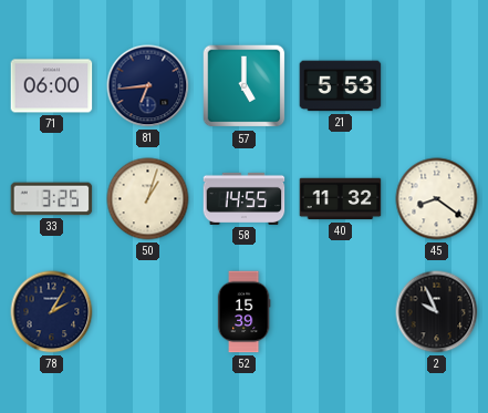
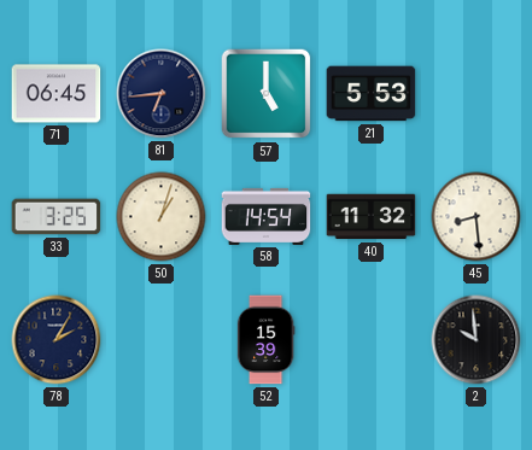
71: 06:00 -> 06:45
58: 14:55 -> 14:54
45: 8:21 -> 8:29
2: 9:56 -> 9:59
